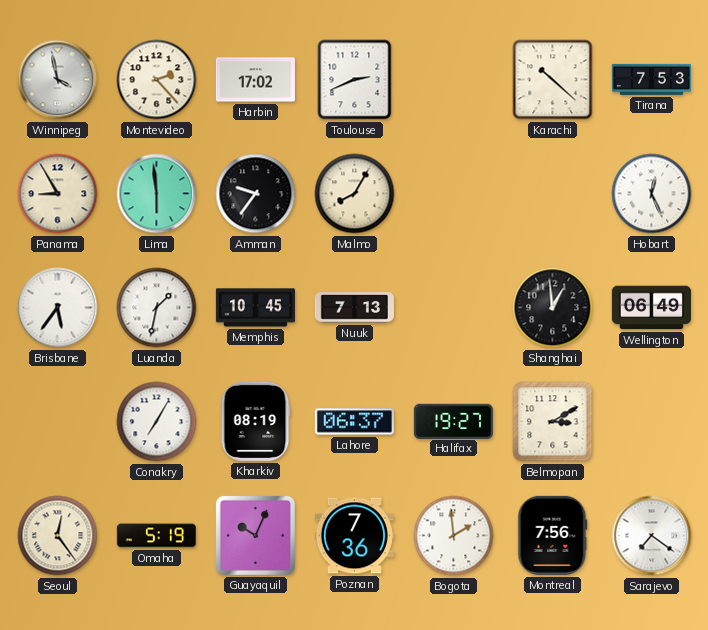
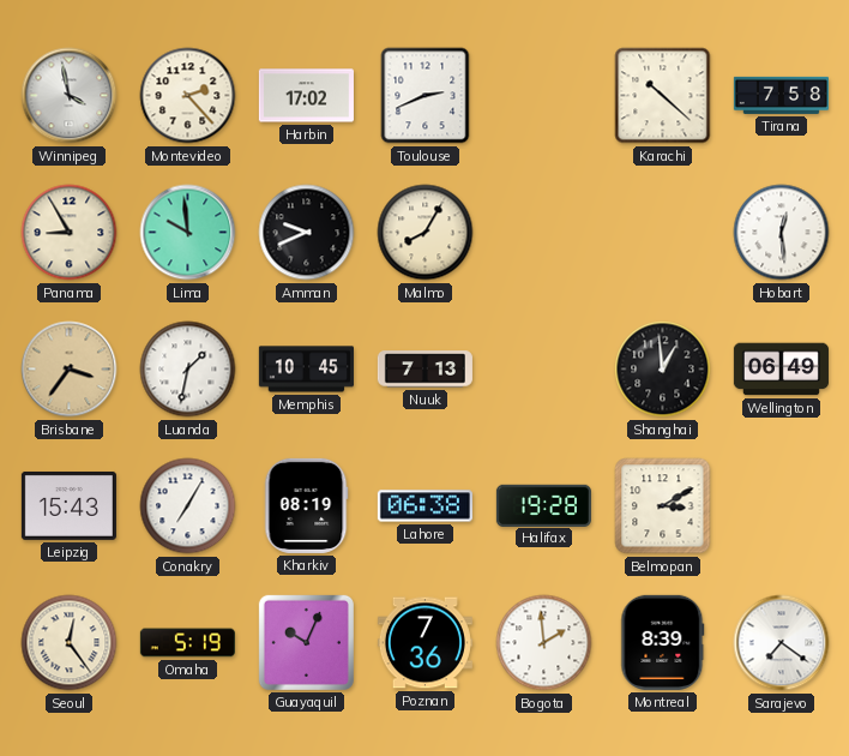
Tirana: 7:53 -> 7:58
Lima: 5:59 -> 9:59
Amman: 9:36 -> 9:41
Hobart: 12:26 -> 12:29
Brisbane: 5:36 -> 3:36
Brisbane dial: white -> champagne
Leipzig: none -> 15:43
Lahore: 06:37 -> 06:38
Halifax: 19:27 -> 19:28
Montreal: 7:56 -> 8:39
